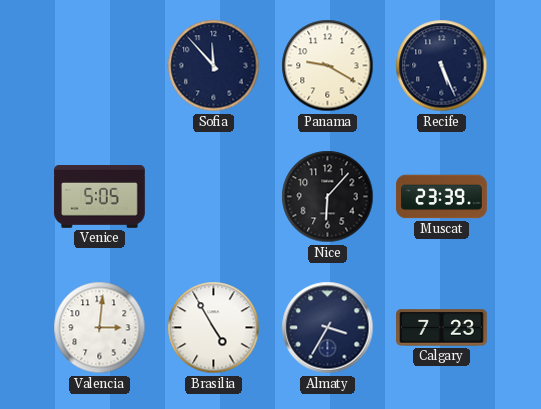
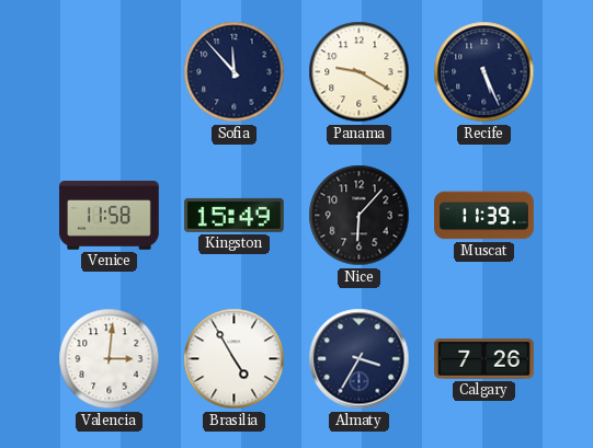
Venice: 5:05 -> 11:58
Kingston: none -> 15:49
Muscat: 23:39 -> 11:39
Calgary: 7:23 -> 7:26
